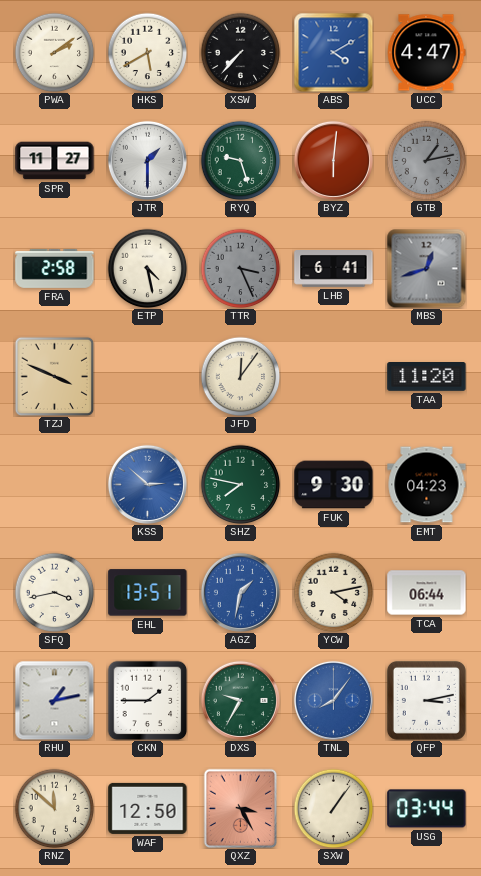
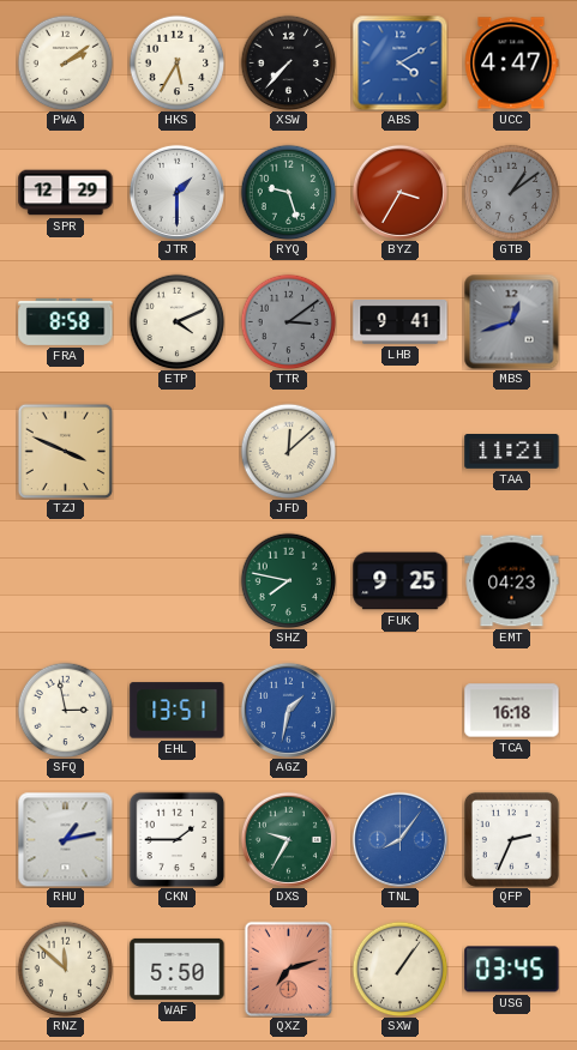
HKS: 5:40 -> 5:35
SPR: 11:27 -> 12:29
BYZ: 6:01 -> 3:35
GTB: 1:13 -> 1:09
FRA: 2:58 -> 8:58
ETP: 4:28 -> 4:11
TTR: 3:26 -> 3:09
LHB: 6:41 -> 9:41
JFD: 12:06 -> 12:08
TAA: 11:20 -> 11:21
KSS: 2:52 -> none
FUK: 9:30 -> 9:25
SFQ: 3:43 -> 2:58
YCW: 4:13 -> none
TCA: 06:44 -> 16:18
QFP: 3:13 -> 2:34
WAF: 12:50 -> 5:50
QXZ: 3:25 -> 7:12
USG: 03:44 -> 03:45
